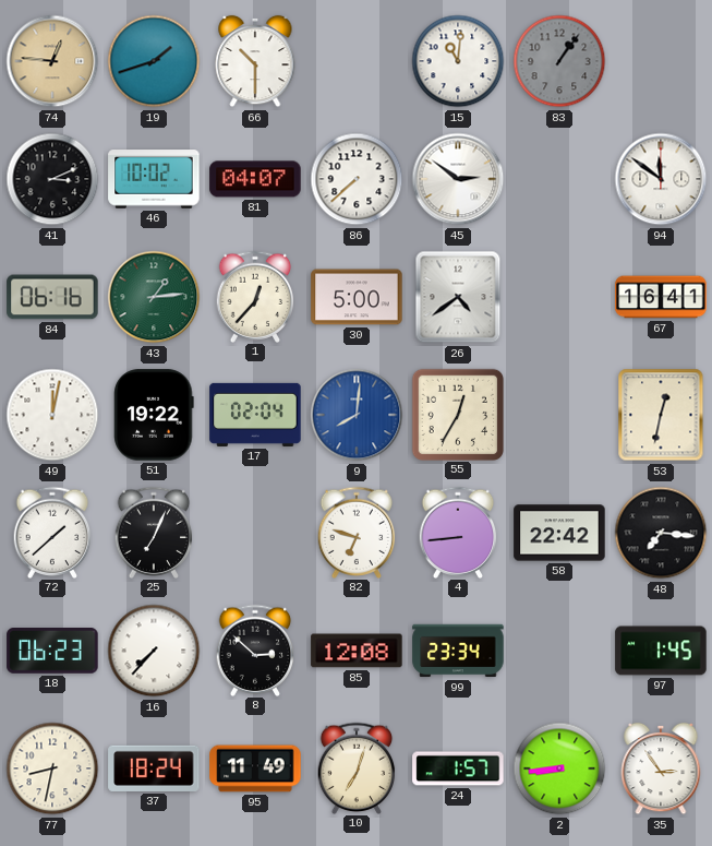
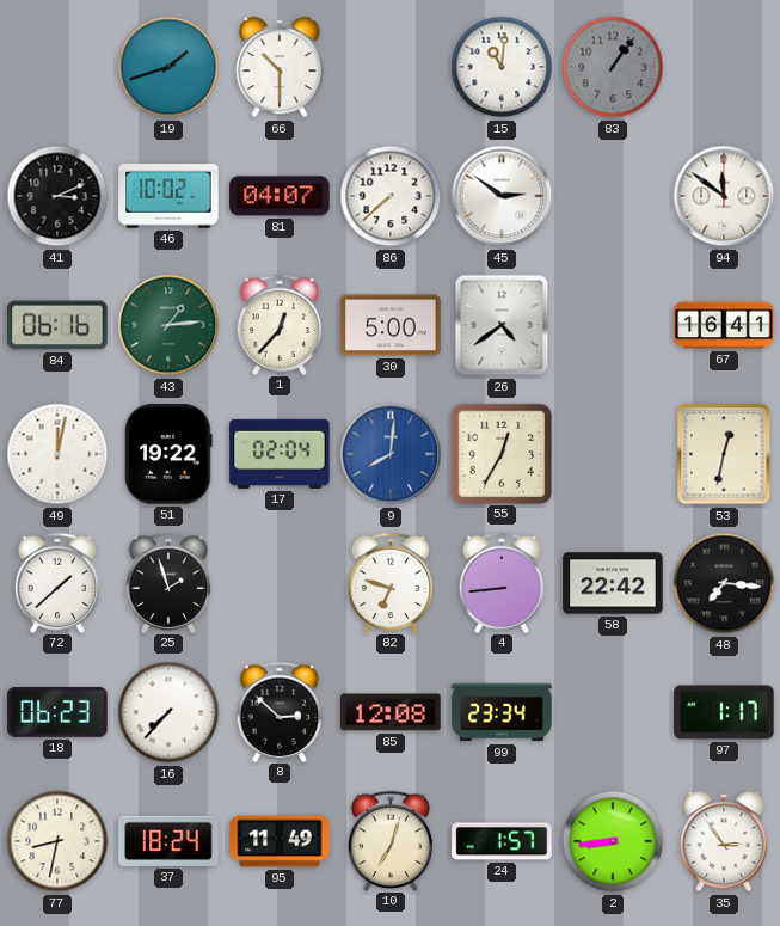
74: 12:46 -> none
25: 7:04 -> 1:57
97: 1:45 -> 1:17
